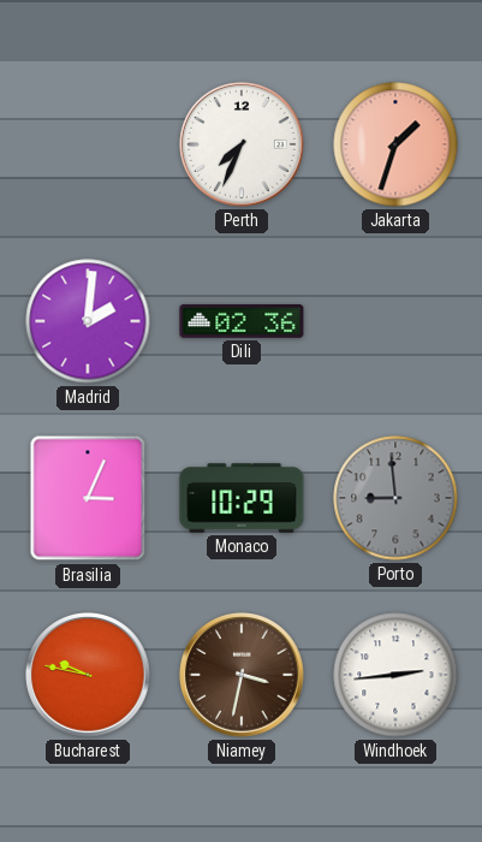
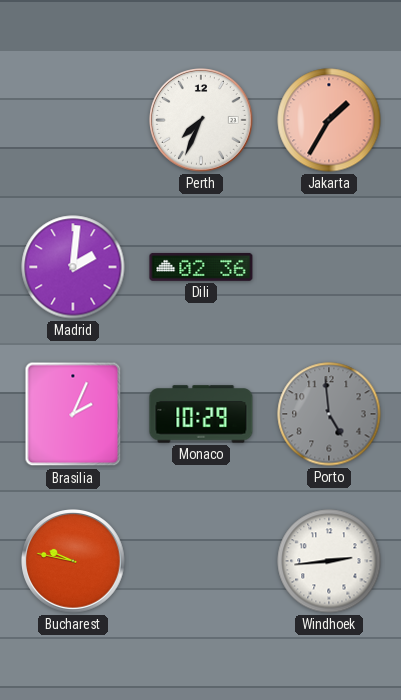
Jakarta: 1:33 -> 1:35
Brasilia: 3:04 -> 2:04
Porto: 8:59 -> 4:59
Niamey: 3:32 -> none
